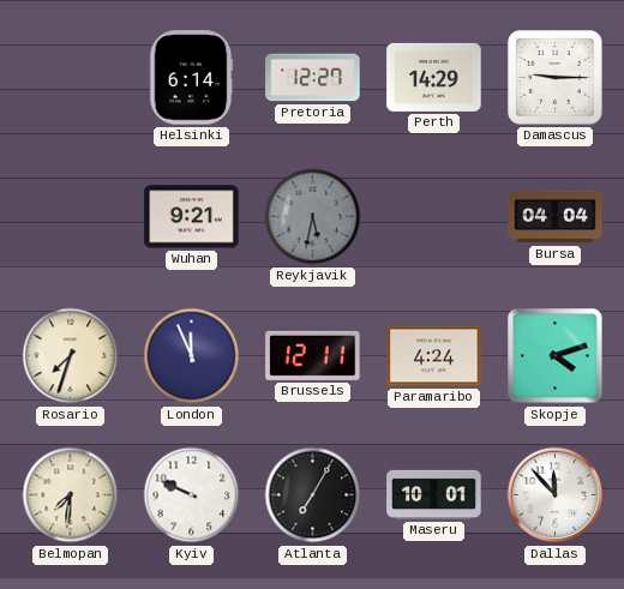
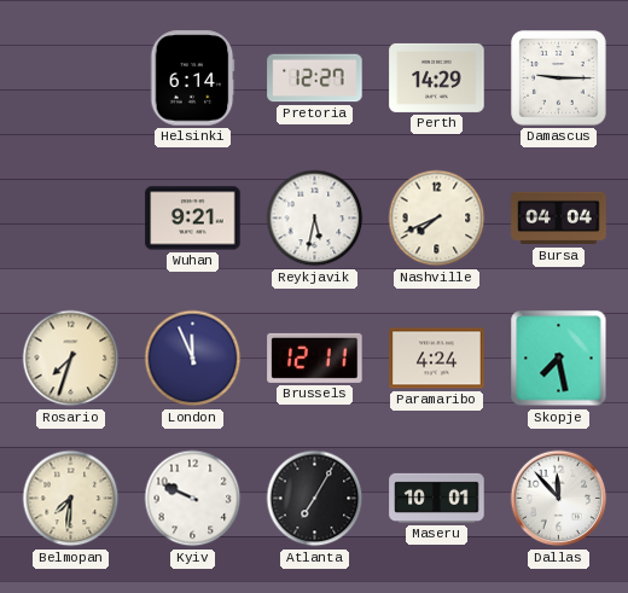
Reykjavik dial: grey -> white
Nashville: none -> 7:41
Skopje: 4:12 -> 7:28
